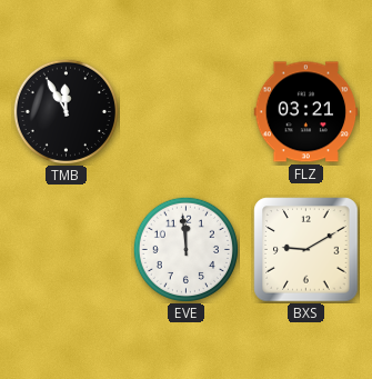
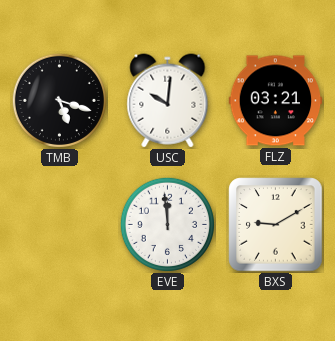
TMB: 11:55 -> 5:18
USC: none -> 10:01
